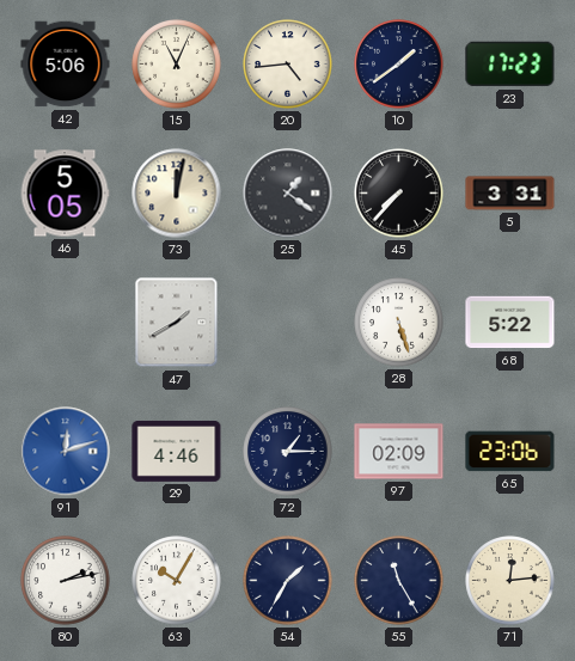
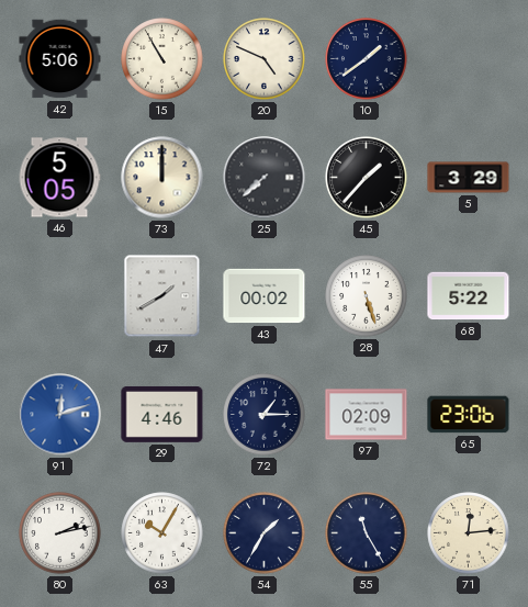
15: 11:04 -> 10:55
20: 4:44 -> 4:49
23: 17:23 -> none
73: 12:02 -> 12:00
25: 1:21 -> 7:38
45: 7:37 -> 1:37
5: 3:31 -> 3:29
43: none -> 00:02
